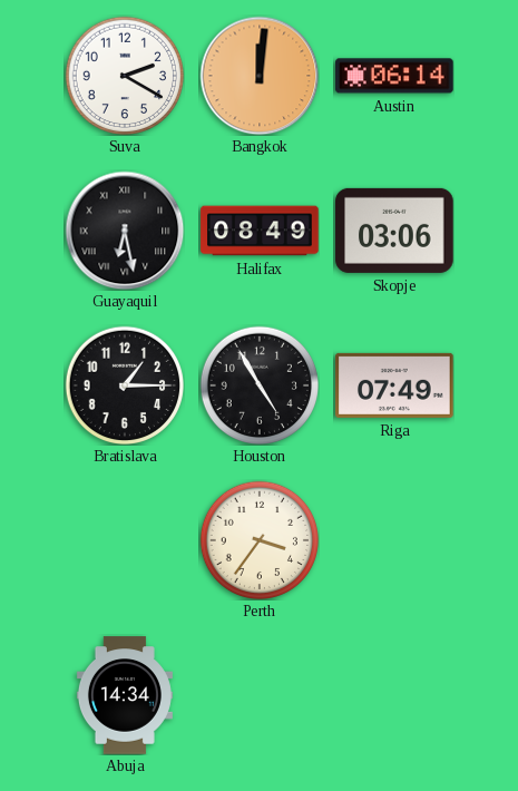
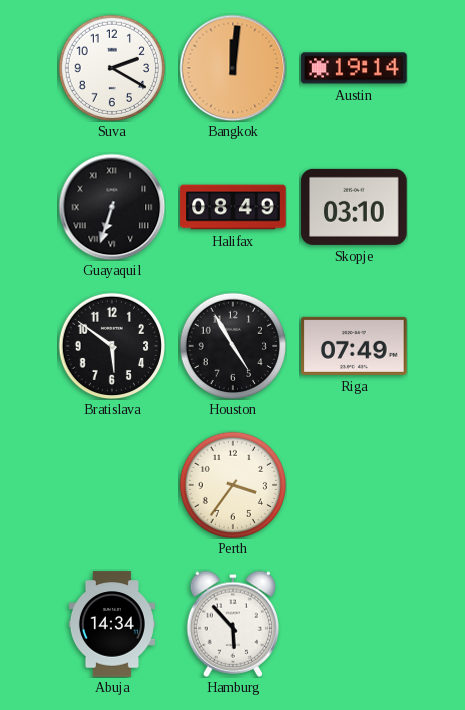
Austin: 06:14 -> 19:14
Guayaquil: 6:28 -> 6:33
Skopje: 03:06 -> 03:10
Bratislava: 1:15 -> 5:51
Hamburg: none -> 5:53
